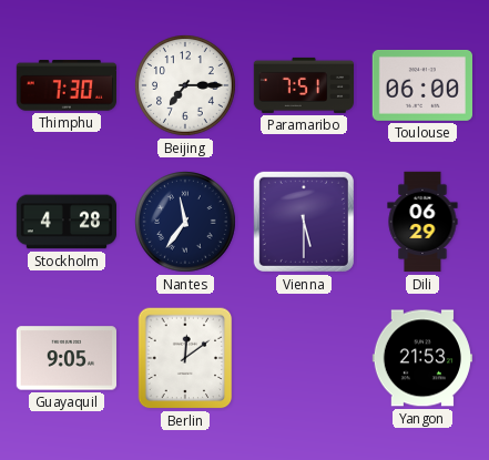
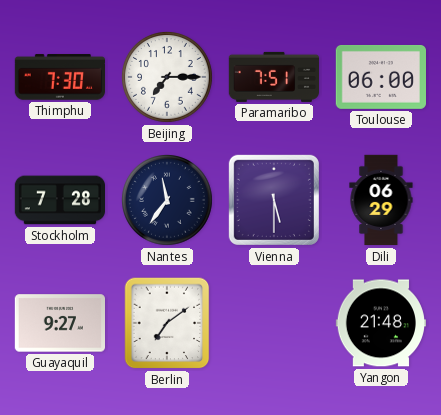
Stockholm: 4:28 -> 7:28
Guayaquil: 9:05 -> 9:27
Berlin: 12:09 -> 7:09
Yangon: 21:53 -> 21:48
